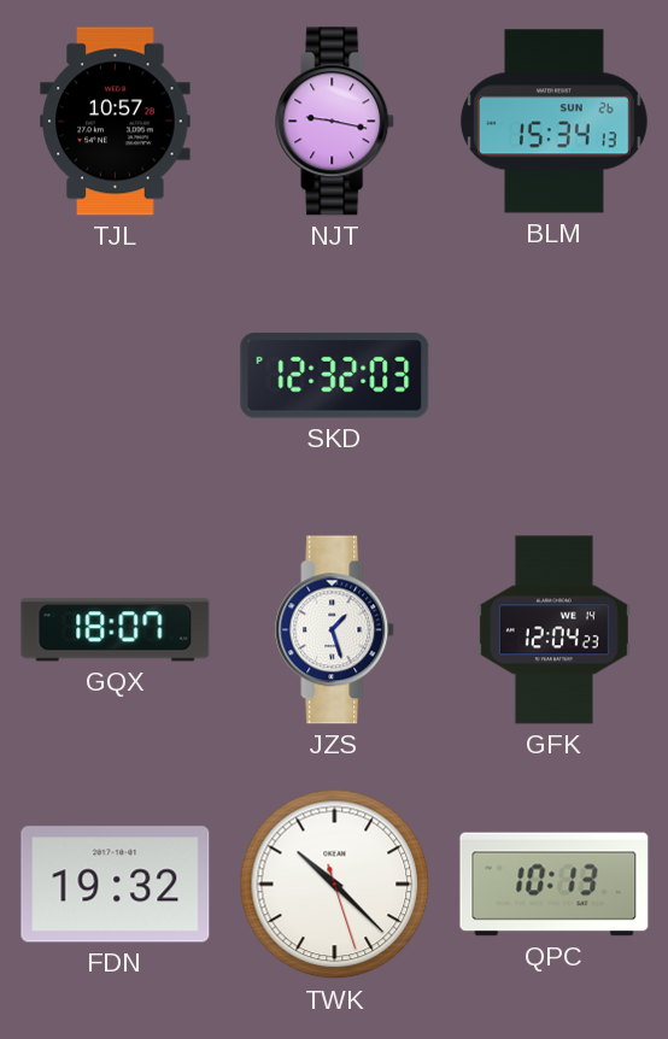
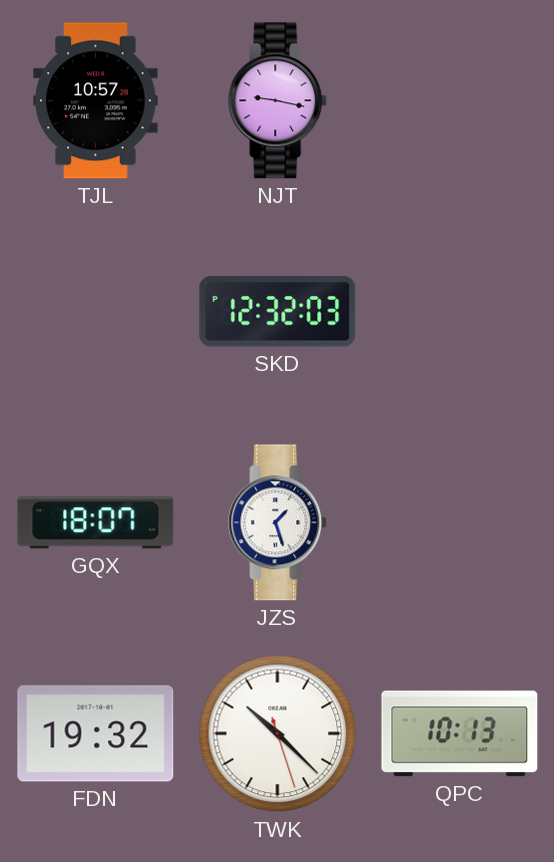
BLM: 15:34 -> none
GFK: 12:04 -> none
